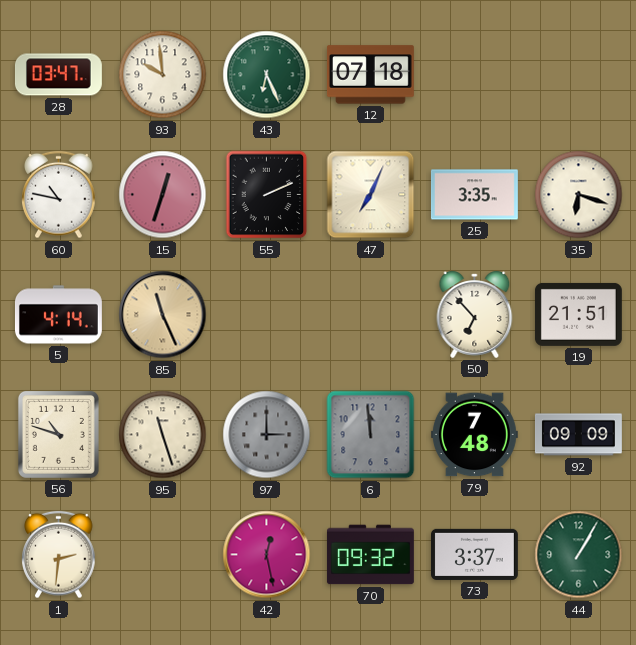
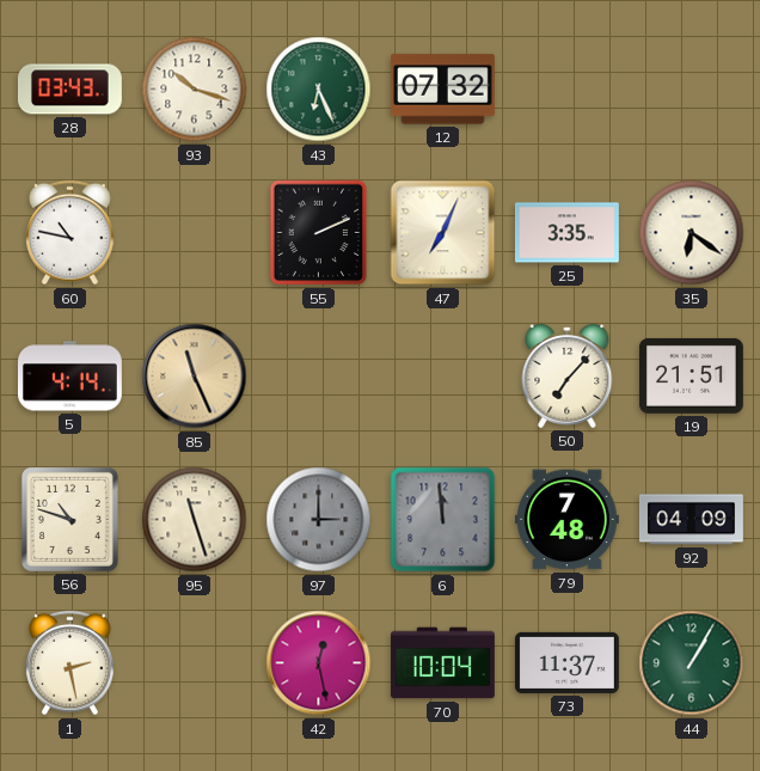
28: 03:47 -> 03:43
93: 9:59 -> 10:18
12: 07:18 -> 07:32
15: 12:33 -> none
35: 6:18 -> 6:21
50: 6:53 -> 7:07
92: 09:09 -> 04:09
1: 2:31 -> 2:28
70: 09:32 -> 10:04
73: 3:37 -> 11:37
